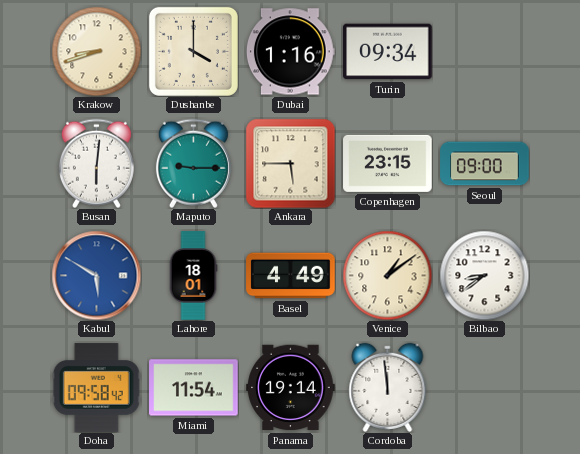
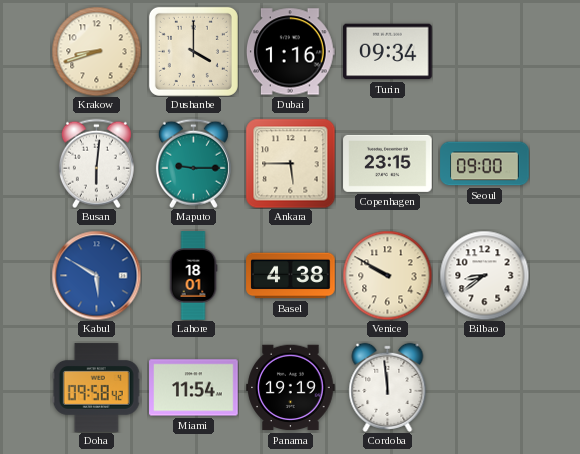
Basel: 4:49 -> 4:38
Venice: 1:09 -> 9:50
Panama: 19:14 -> 19:19
